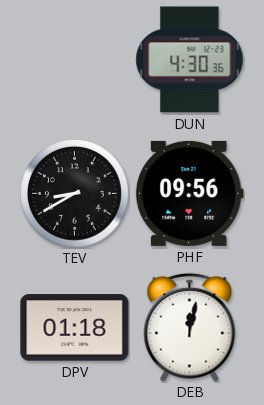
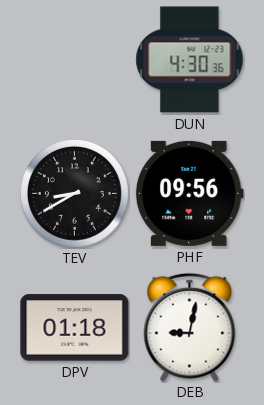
DEB: 12:02 -> 9:02
